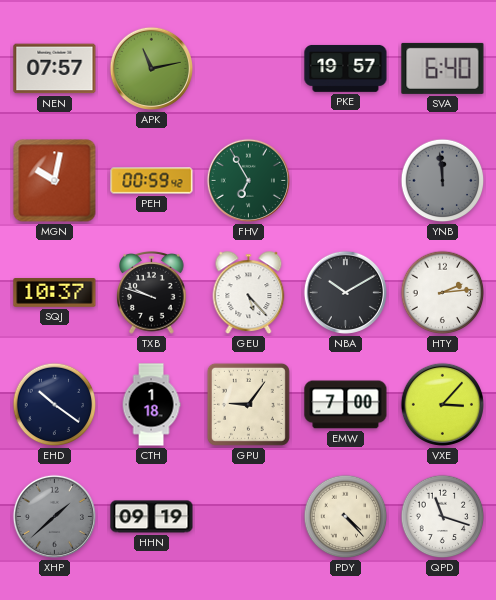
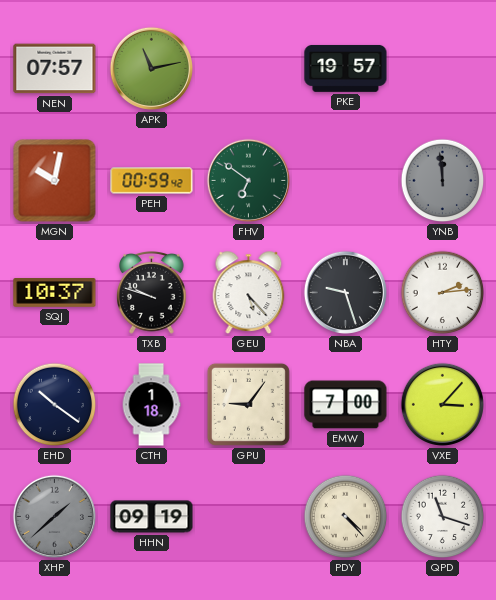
SVA: 6:40 -> none
FHV: 6:55 -> 6:51
NBA: 10:10 -> 9:27
